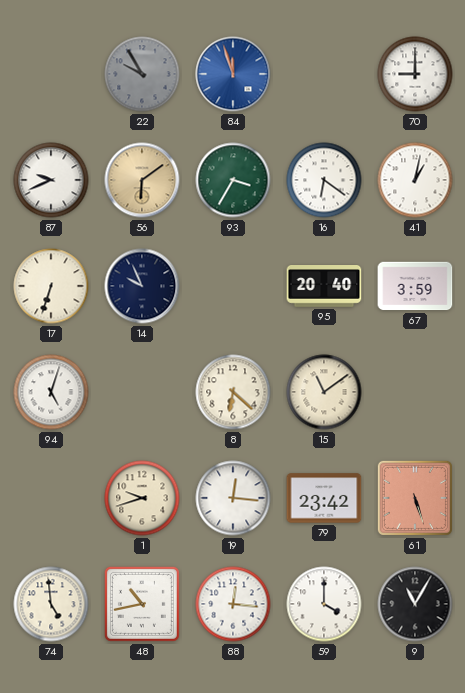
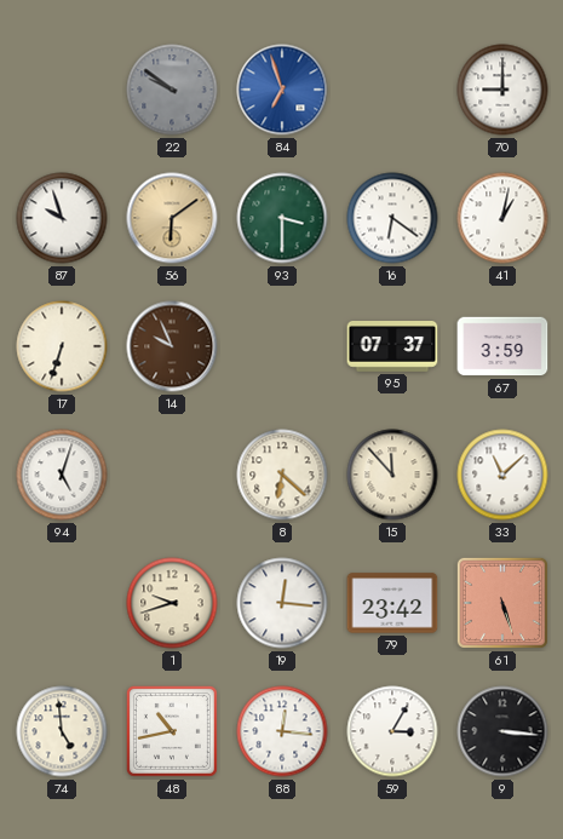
22: 9:55 -> 9:51
84: 11:57 -> 6:57
87: 9:41 -> 9:57
93: 3:35 -> 3:30
14 dial: navy -> brown
95: 20:40 -> 07:37
15: 11:09 -> 11:53
33: none -> 11:08
59: 4:00 -> 3:05
9: 11:05 -> 3:16
